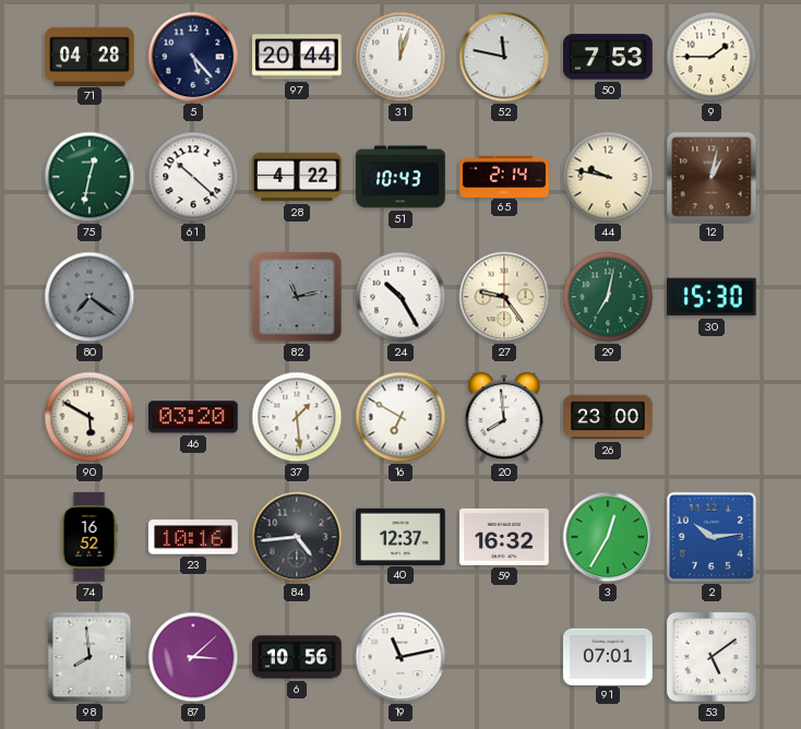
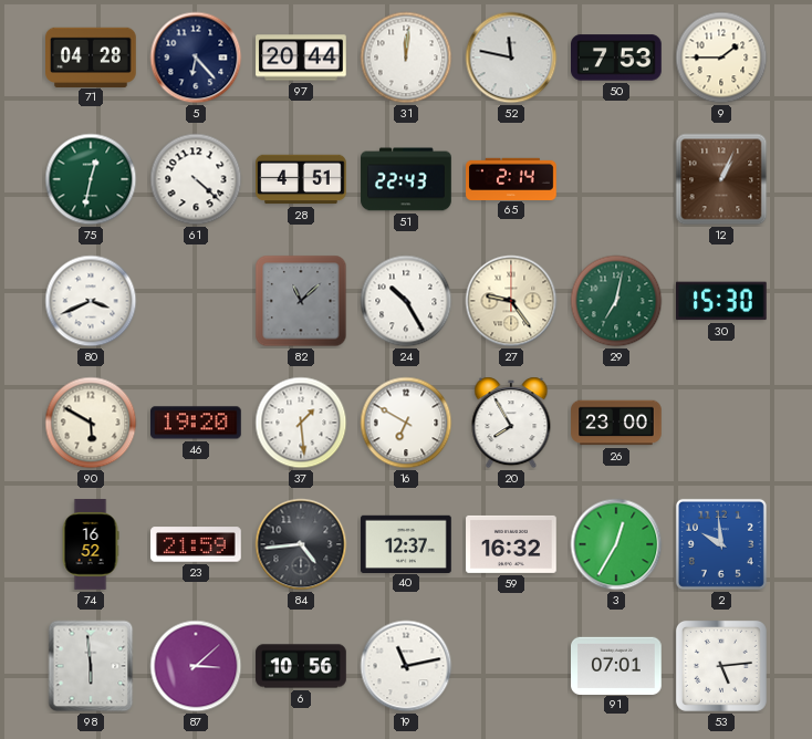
5: 5:23 -> 6:23
31: 12:03 -> 12:01
61: 10:22 -> 4:22
28: 4:22 -> 4:51
51: 10:43 -> 22:43
44: 9:47 -> none
12: 1:02 -> 1:04
80: 7:21 -> 3:41
80 dial: grey -> white
82: 11:13 -> 11:08
46: 03:20 -> 19:20
20: 7:59 -> 7:55
23: 10:16 -> 21:59
2: 10:14 -> 9:59
98: 7:59 -> 5:59
53: 5:09 -> 5:14
